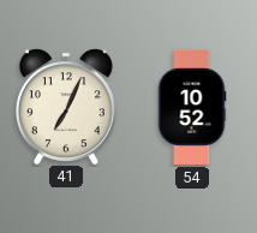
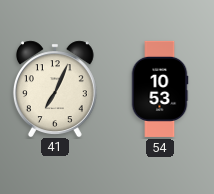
54: 10:52 -> 10:53
